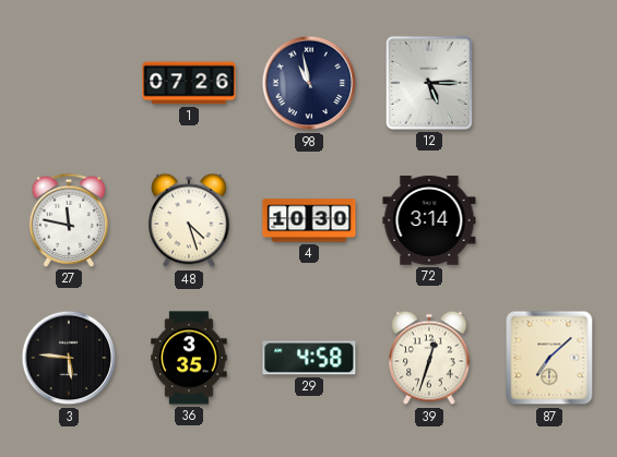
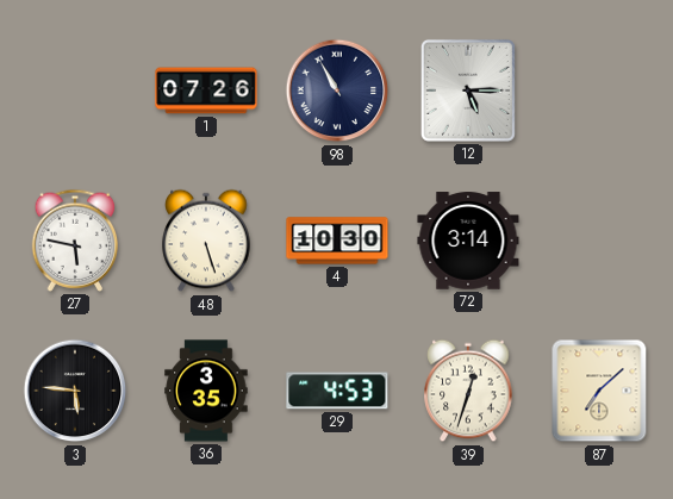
98: 10:58 -> 10:55
27: 11:47 -> 5:47
48: 4:27 -> 5:27
29: 4:58 -> 4:53
